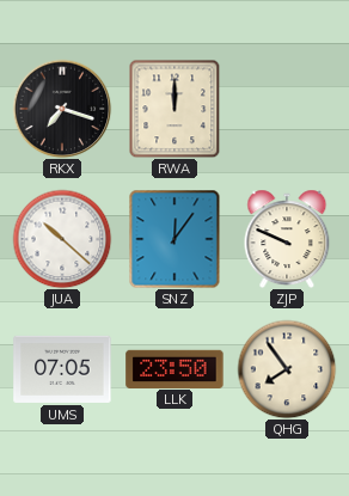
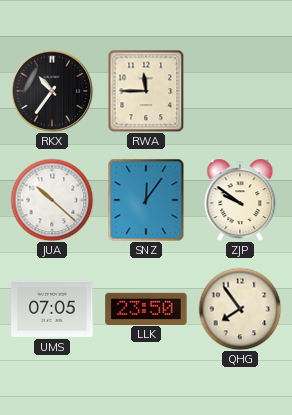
RKX: 7:18 -> 10:36
RWA: 12:00 -> 11:45
ZJP: 9:49 -> 9:51
